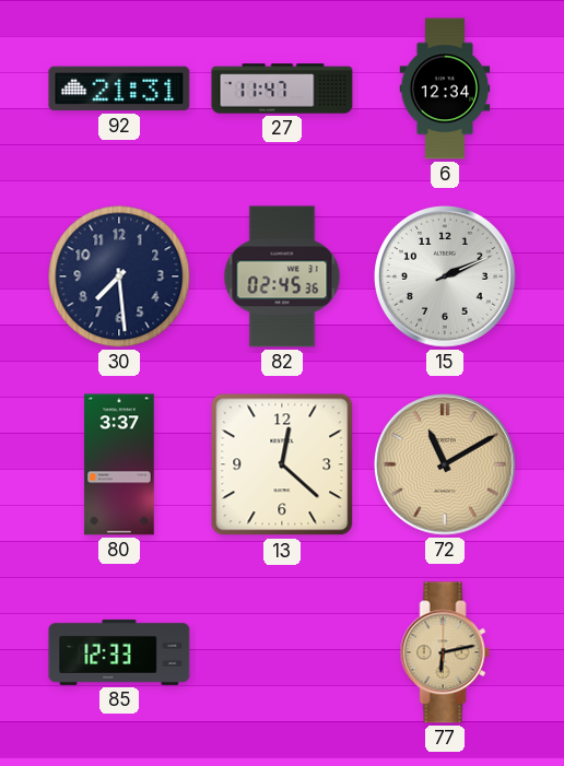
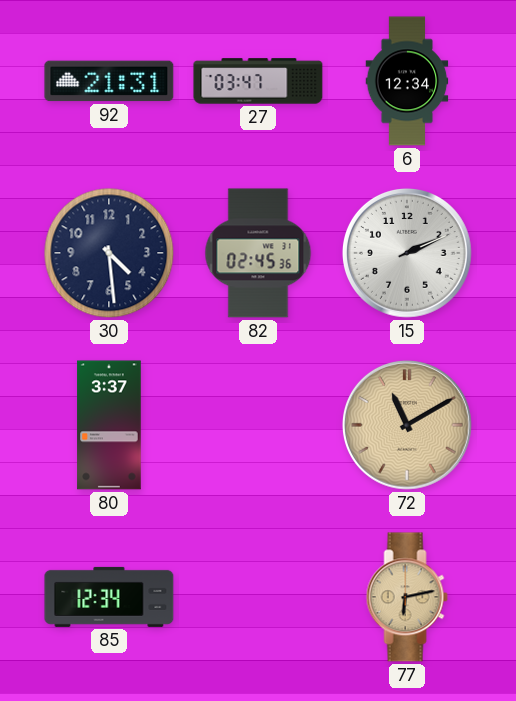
27: 11:47 -> 03:47
30: 7:29 -> 4:29
13: 12:22 -> none
85: 12:33 -> 12:34
